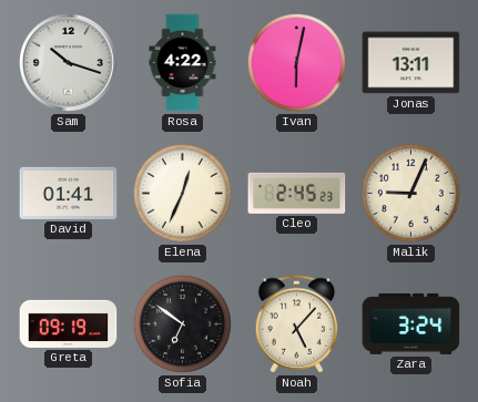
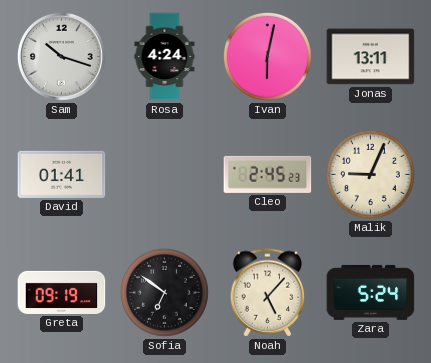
Rosa: 4:22 -> 4:24
Elena: 12:34 -> none
Zara: 3:24 -> 5:24
